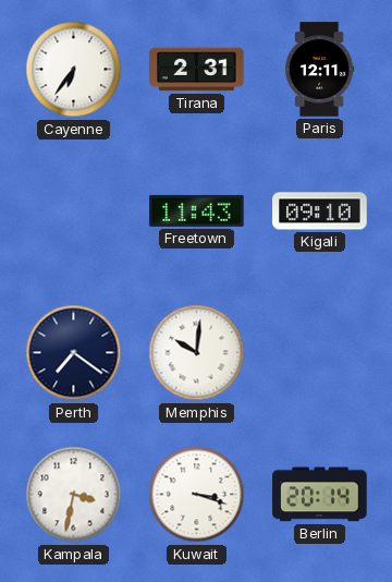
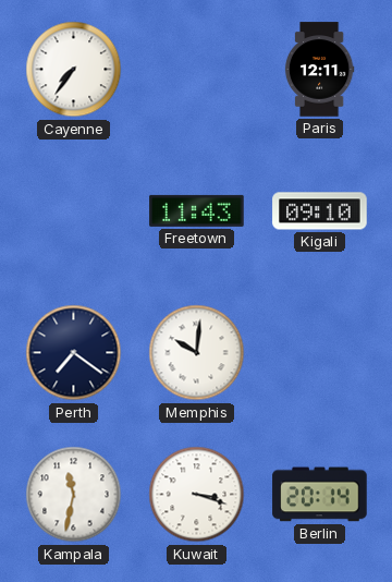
Cayenne: 6:36 -> 7:36
Tirana: 2:31 -> none
Kampala: 3:32 -> 11:32
